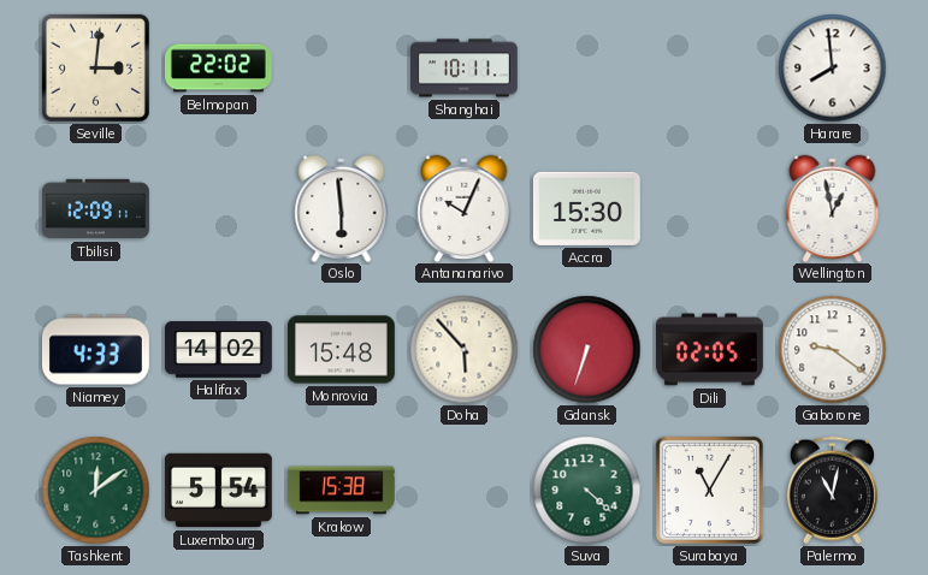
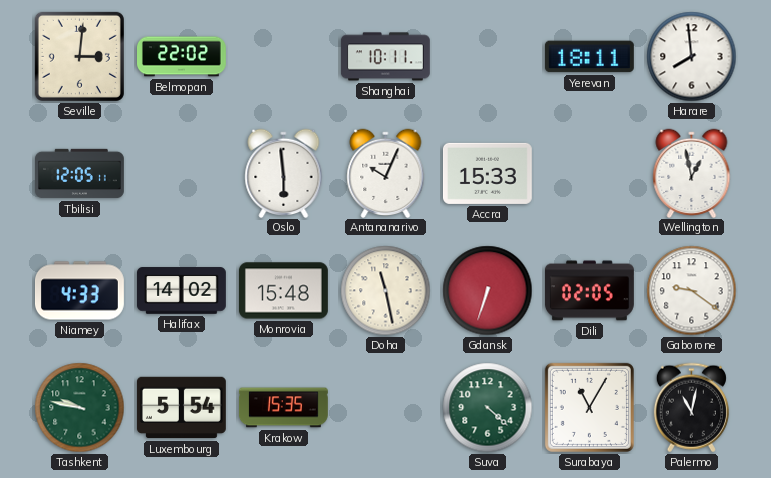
Yerevan: none -> 18:11
Tbilisi: 12:09 -> 12:05
Accra: 15:30 -> 15:33
Doha: 5:53 -> 11:28
Tashkent: 12:09 -> 9:47
Krakow: 15:38 -> 15:35
